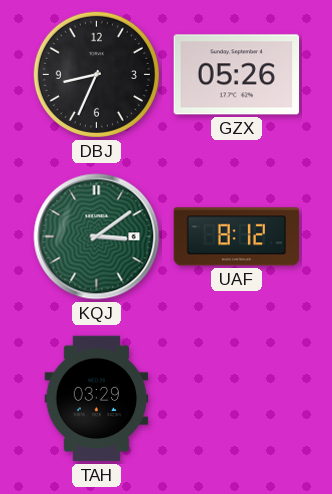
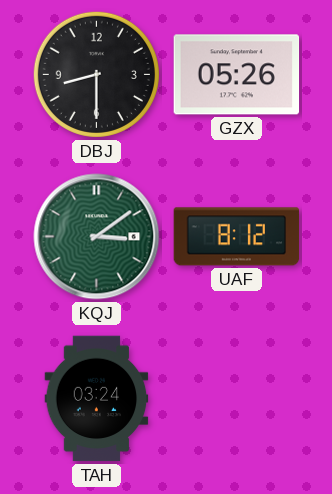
DBJ: 8:34 -> 8:30
TAH: 03:29 -> 03:24
